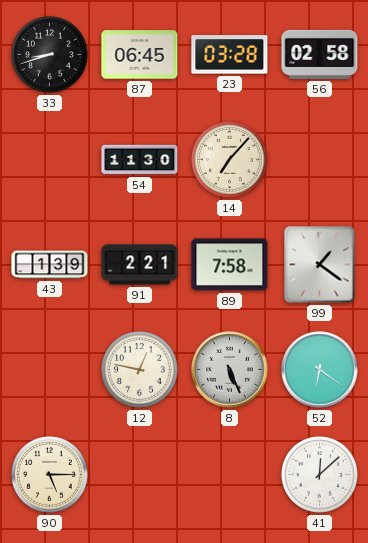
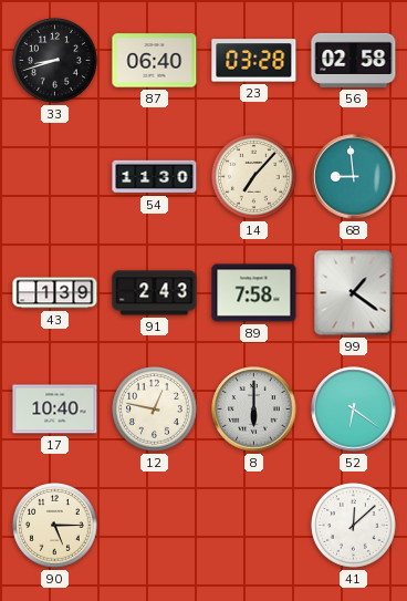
87: 06:45 -> 06:40
68: none -> 8:59
91: 2:21 -> 2:43
17: none -> 10:40
8: 5:26 -> 6:00
